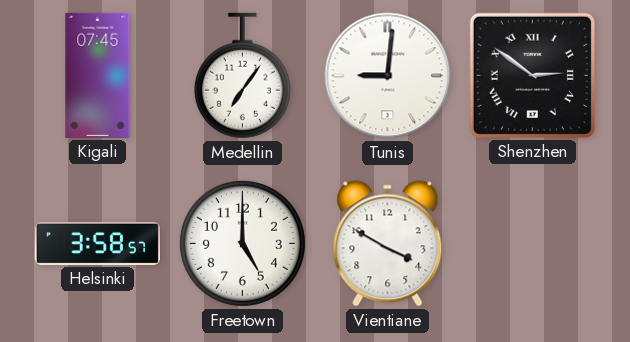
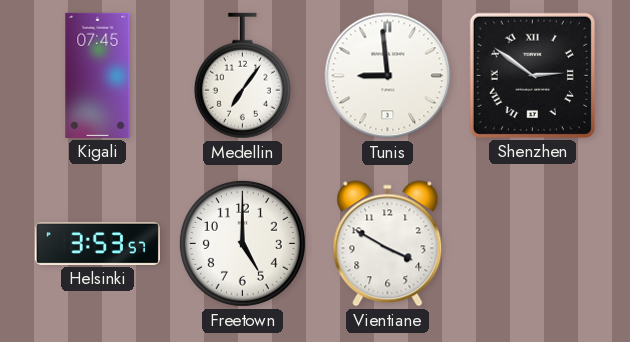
Tunis: 9:01 -> 8:59
Helsinki: 3:58 -> 3:53
